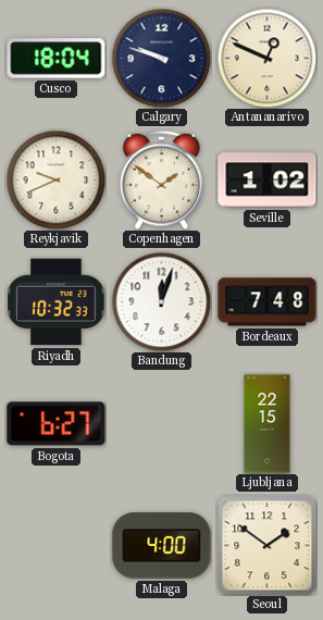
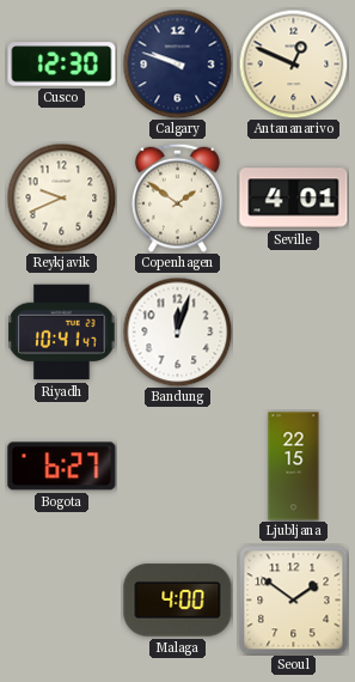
Cusco: 18:04 -> 12:30
Seville: 1:02 -> 4:01
Riyadh: 10:32 -> 10:41
Bordeaux: 7:48 -> none
